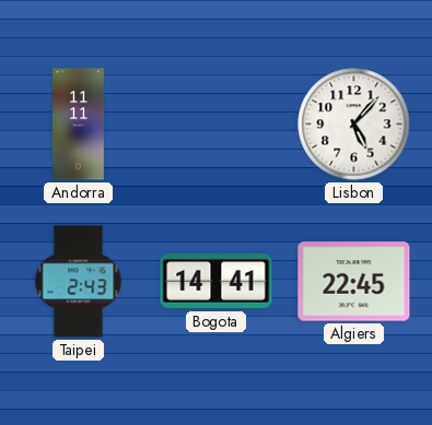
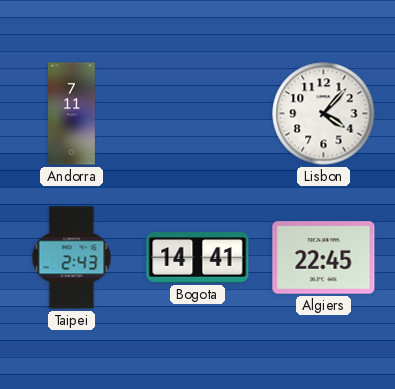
Andorra: 11:11 -> 7:11
Lisbon: 5:07 -> 4:07
